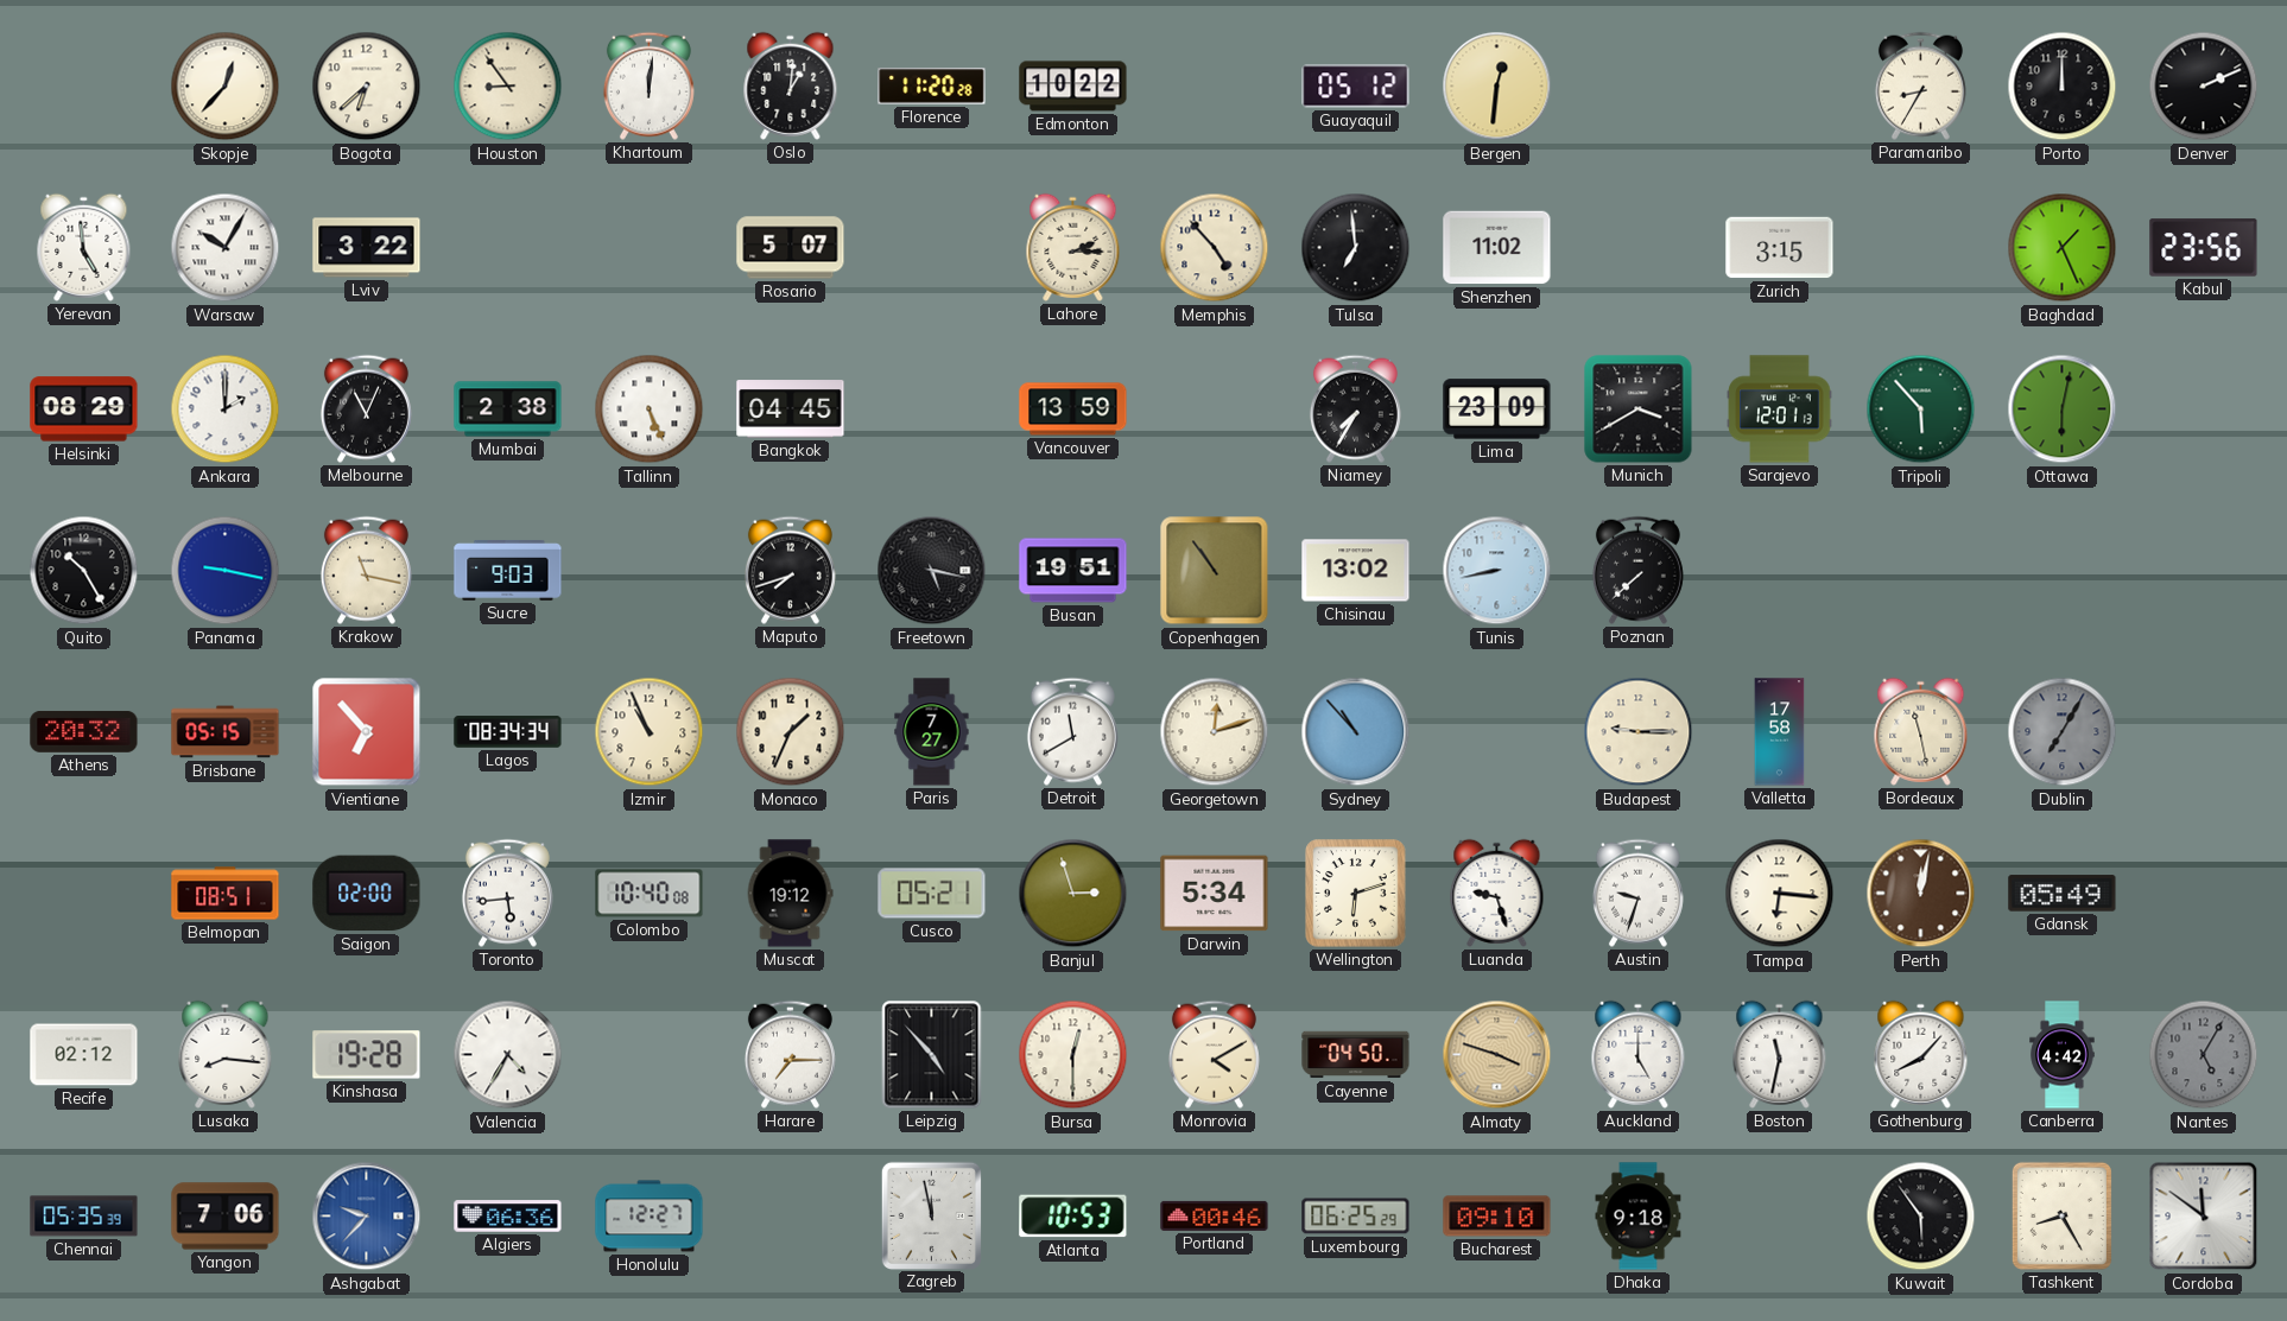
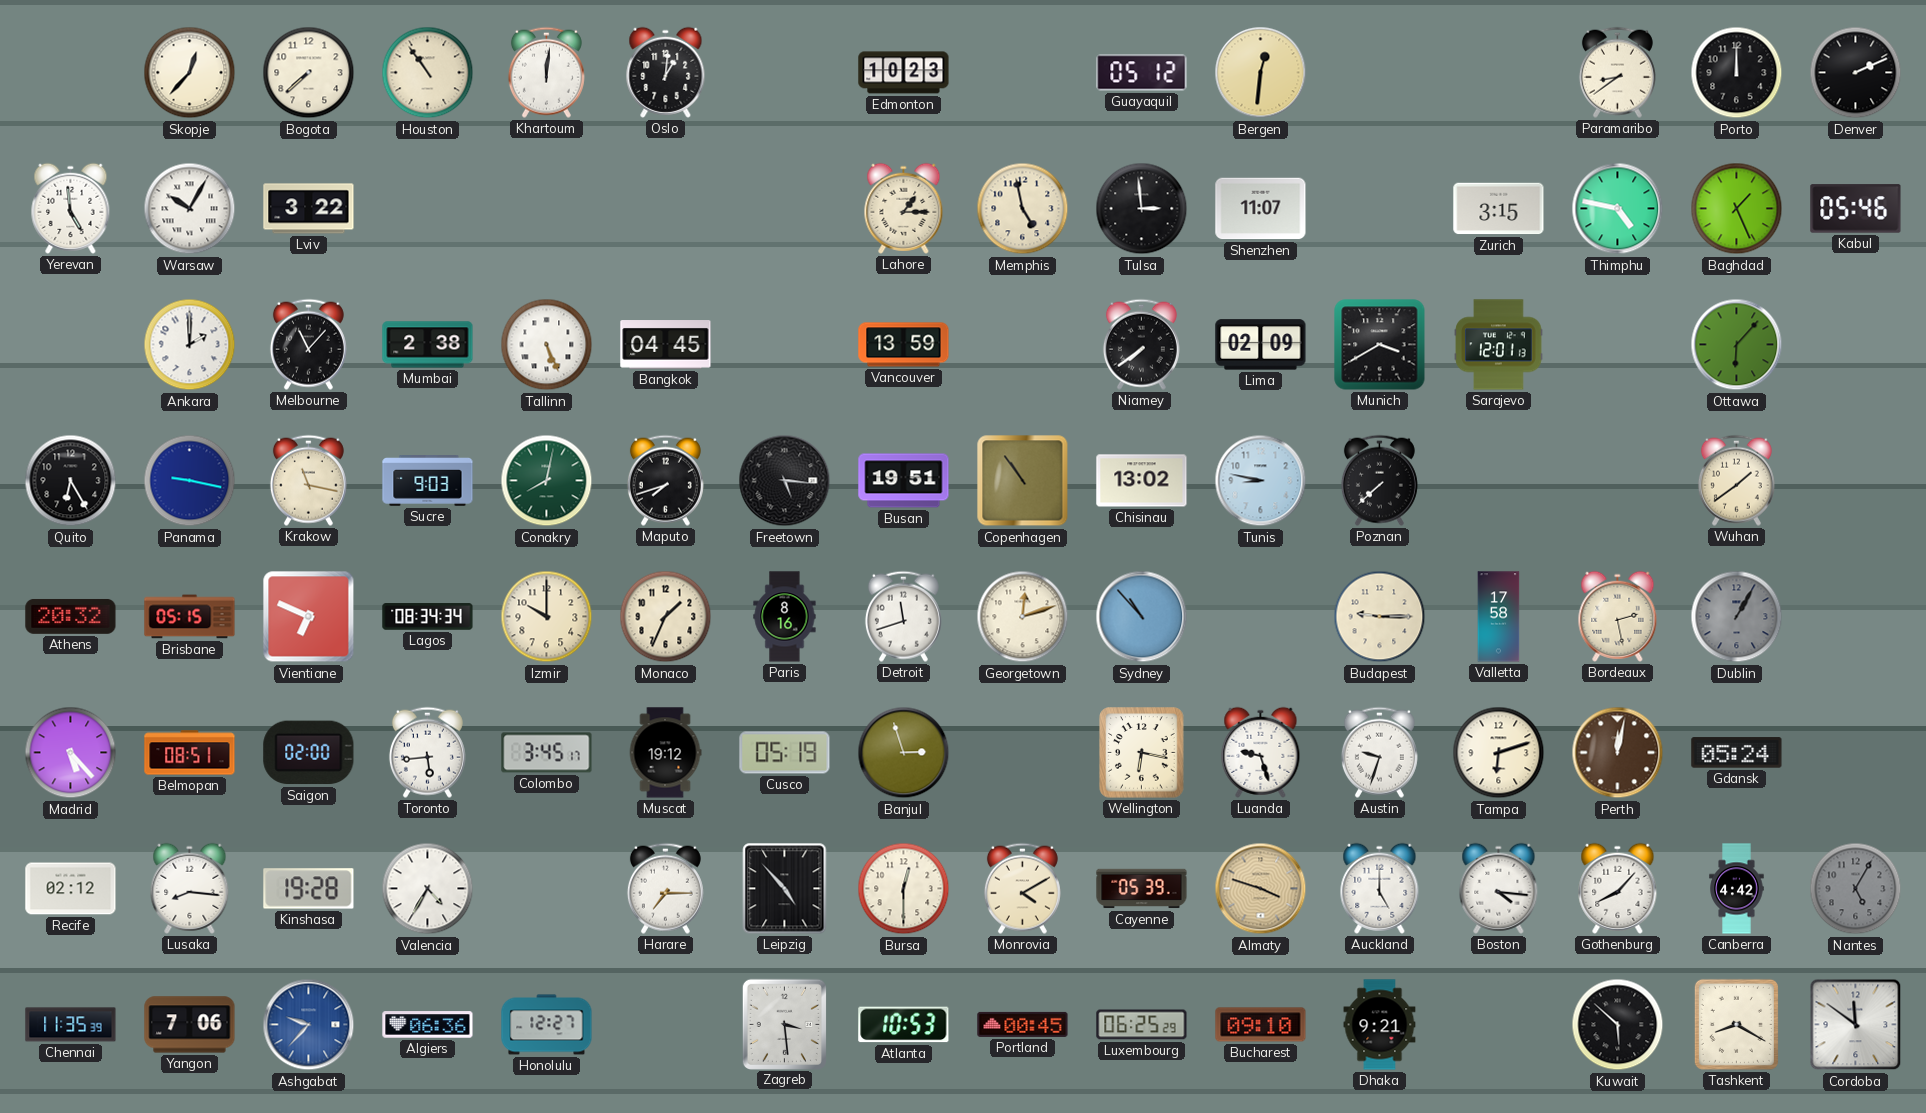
Bogota: 6:38 -> 7:38
Houston: 8:54 -> 10:54
Florence: 11:20 -> none
Edmonton: 10:22 -> 10:23
Paramaribo: 8:35 -> 8:39
Rosario: 5:07 -> none
Lahore: 2:15 -> 1:15
Memphis: 4:53 -> 4:58
Tulsa: 6:59 -> 2:59
Shenzhen: 11:02 -> 11:07
Thimphu: none -> 4:47
Kabul: 23:56 -> 05:46
Helsinki: 08:29 -> none
Melbourne: 11:04 -> 11:07
Niamey: 7:35 -> 7:39
Lima: 23:09 -> 02:09
Tripoli: 5:53 -> none
Ottawa: 6:02 -> 6:07
Quito: 10:25 -> 6:25
Conakry: none -> 8:02
Freetown: 5:17 -> 5:16
Tunis: 8:43 -> 8:47
Wuhan: none -> 1:39
Vientiane: 6:53 -> 6:49
Izmir: 10:56 -> 10:00
Paris: 7:27 -> 8:16
Detroit: 11:40 -> 11:42
Bordeaux: 11:28 -> 2:28
Dublin: 7:05 -> 1:05
Madrid: none -> 5:23
Colombo: 10:40 -> 3:45
Cusco: 05:21 -> 05:19
Darwin: 5:34 -> none
Wellington: 6:12 -> 6:17
Tampa: 6:16 -> 6:12
Gdansk: 05:49 -> 05:24
Cayenne: 04:50 -> 05:39
Boston: 11:32 -> 4:16
Chennai: 05:35 -> 11:35
Zagreb: 11:58 -> 3:29
Portland: 00:46 -> 00:45
Dhaka: 9:18 -> 9:21
Kuwait: 5:54 -> 5:52
Tashkent: 8:25 -> 8:20
